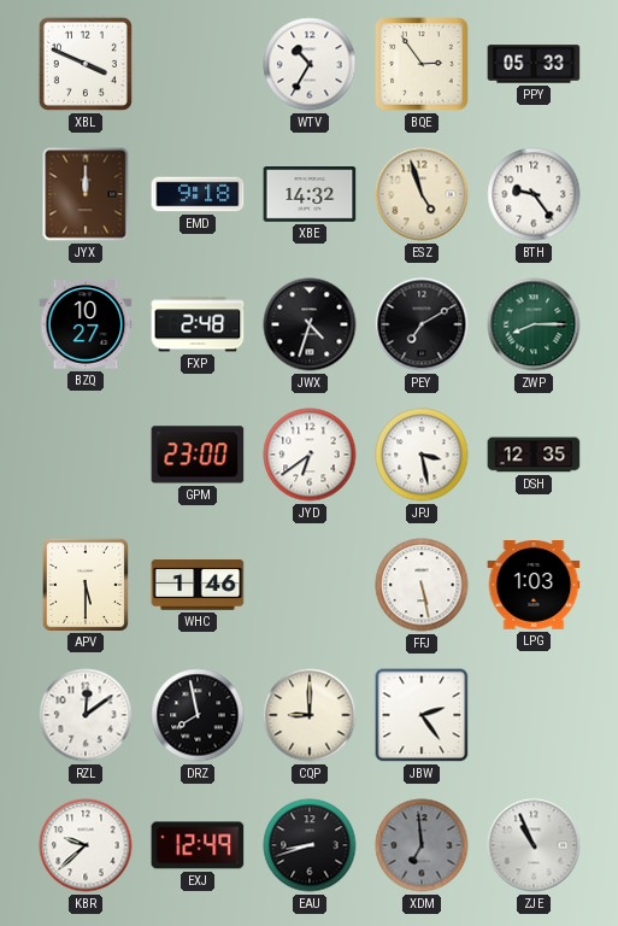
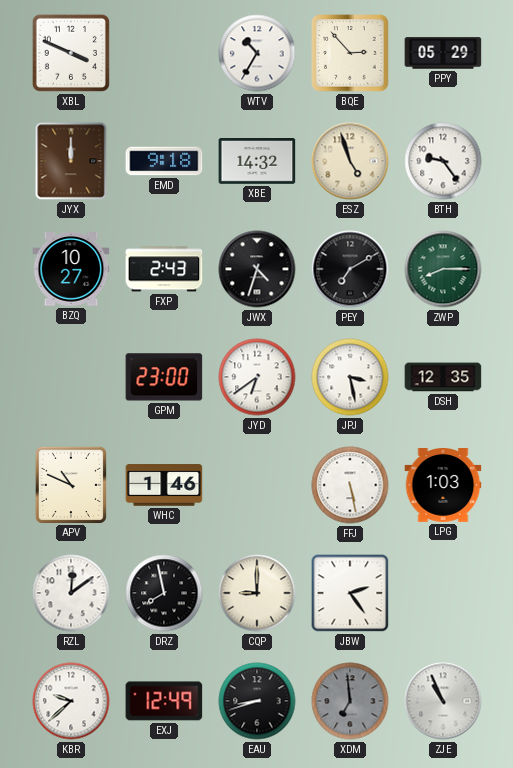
BQE: 2:54 -> 2:53
PPY: 05:33 -> 05:29
FXP: 2:48 -> 2:43
APV: 5:30 -> 10:49
